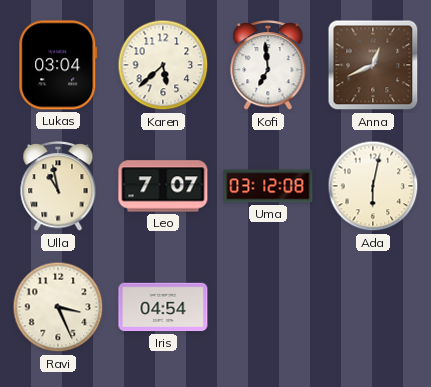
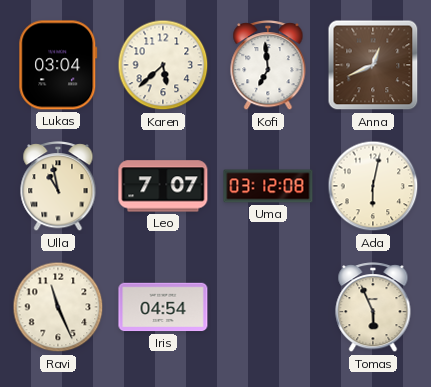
Ravi: 3:26 -> 11:26
Tomas: none -> 5:56
